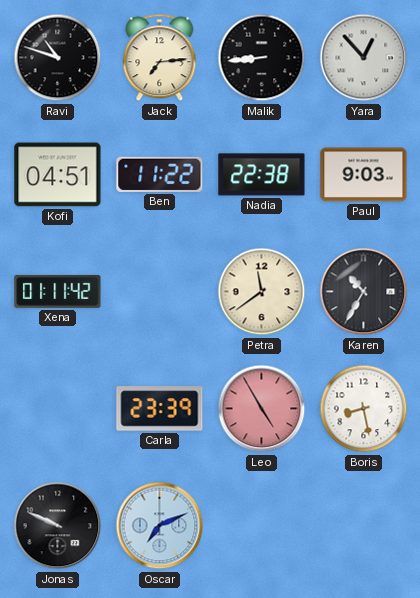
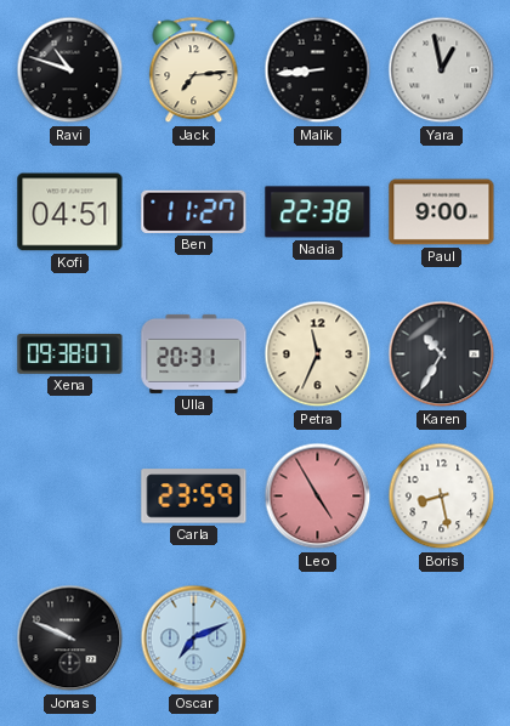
Yara: 12:53 -> 12:58
Ben: 11:22 -> 11:27
Paul: 9:03 -> 9:00
Xena: 01:11 -> 09:38
Ulla: none -> 20:31
Petra: 11:39 -> 11:34
Carla: 23:39 -> 23:59
